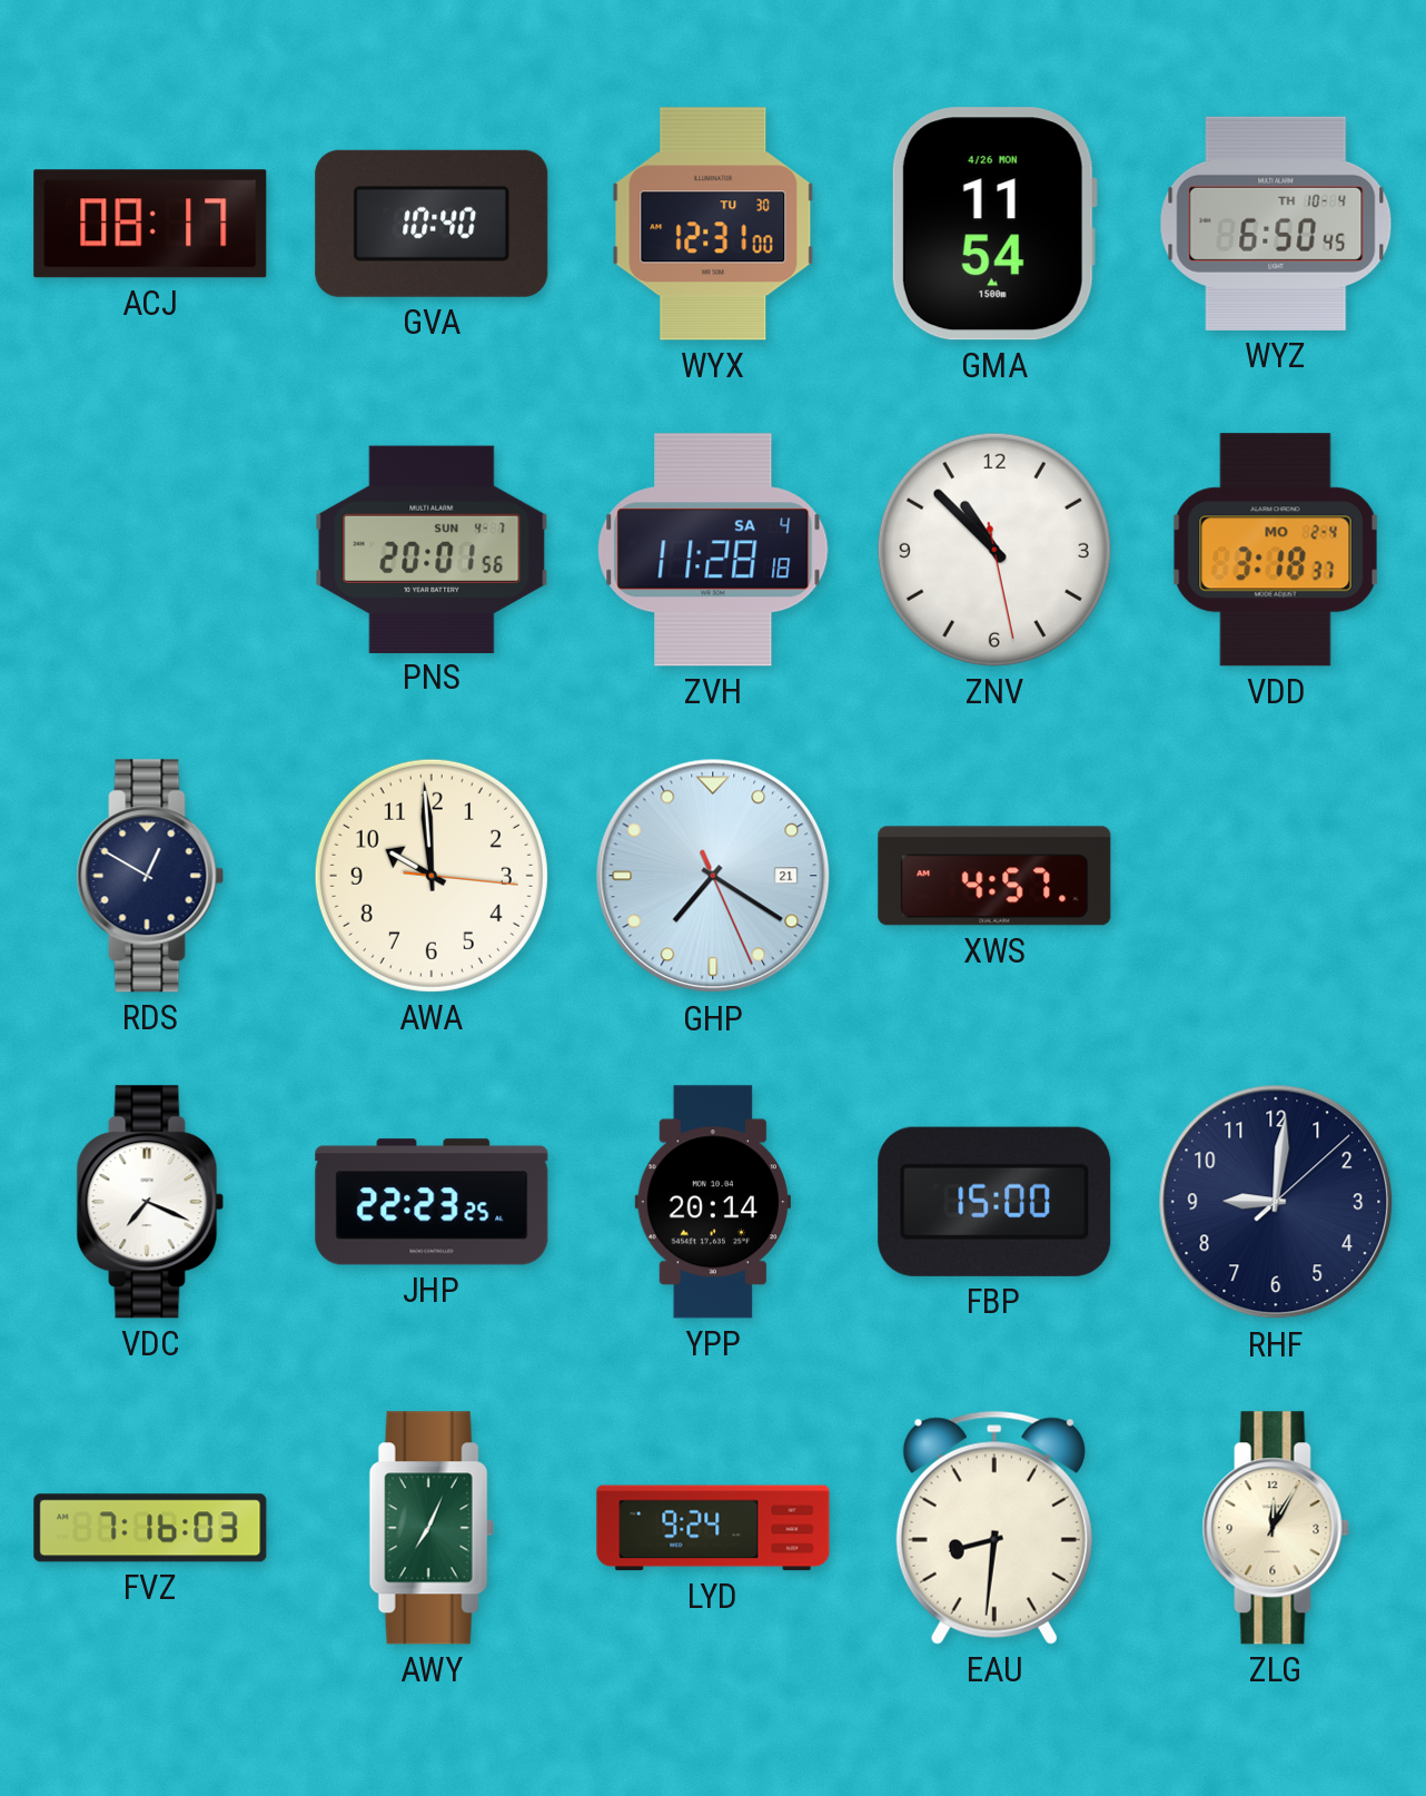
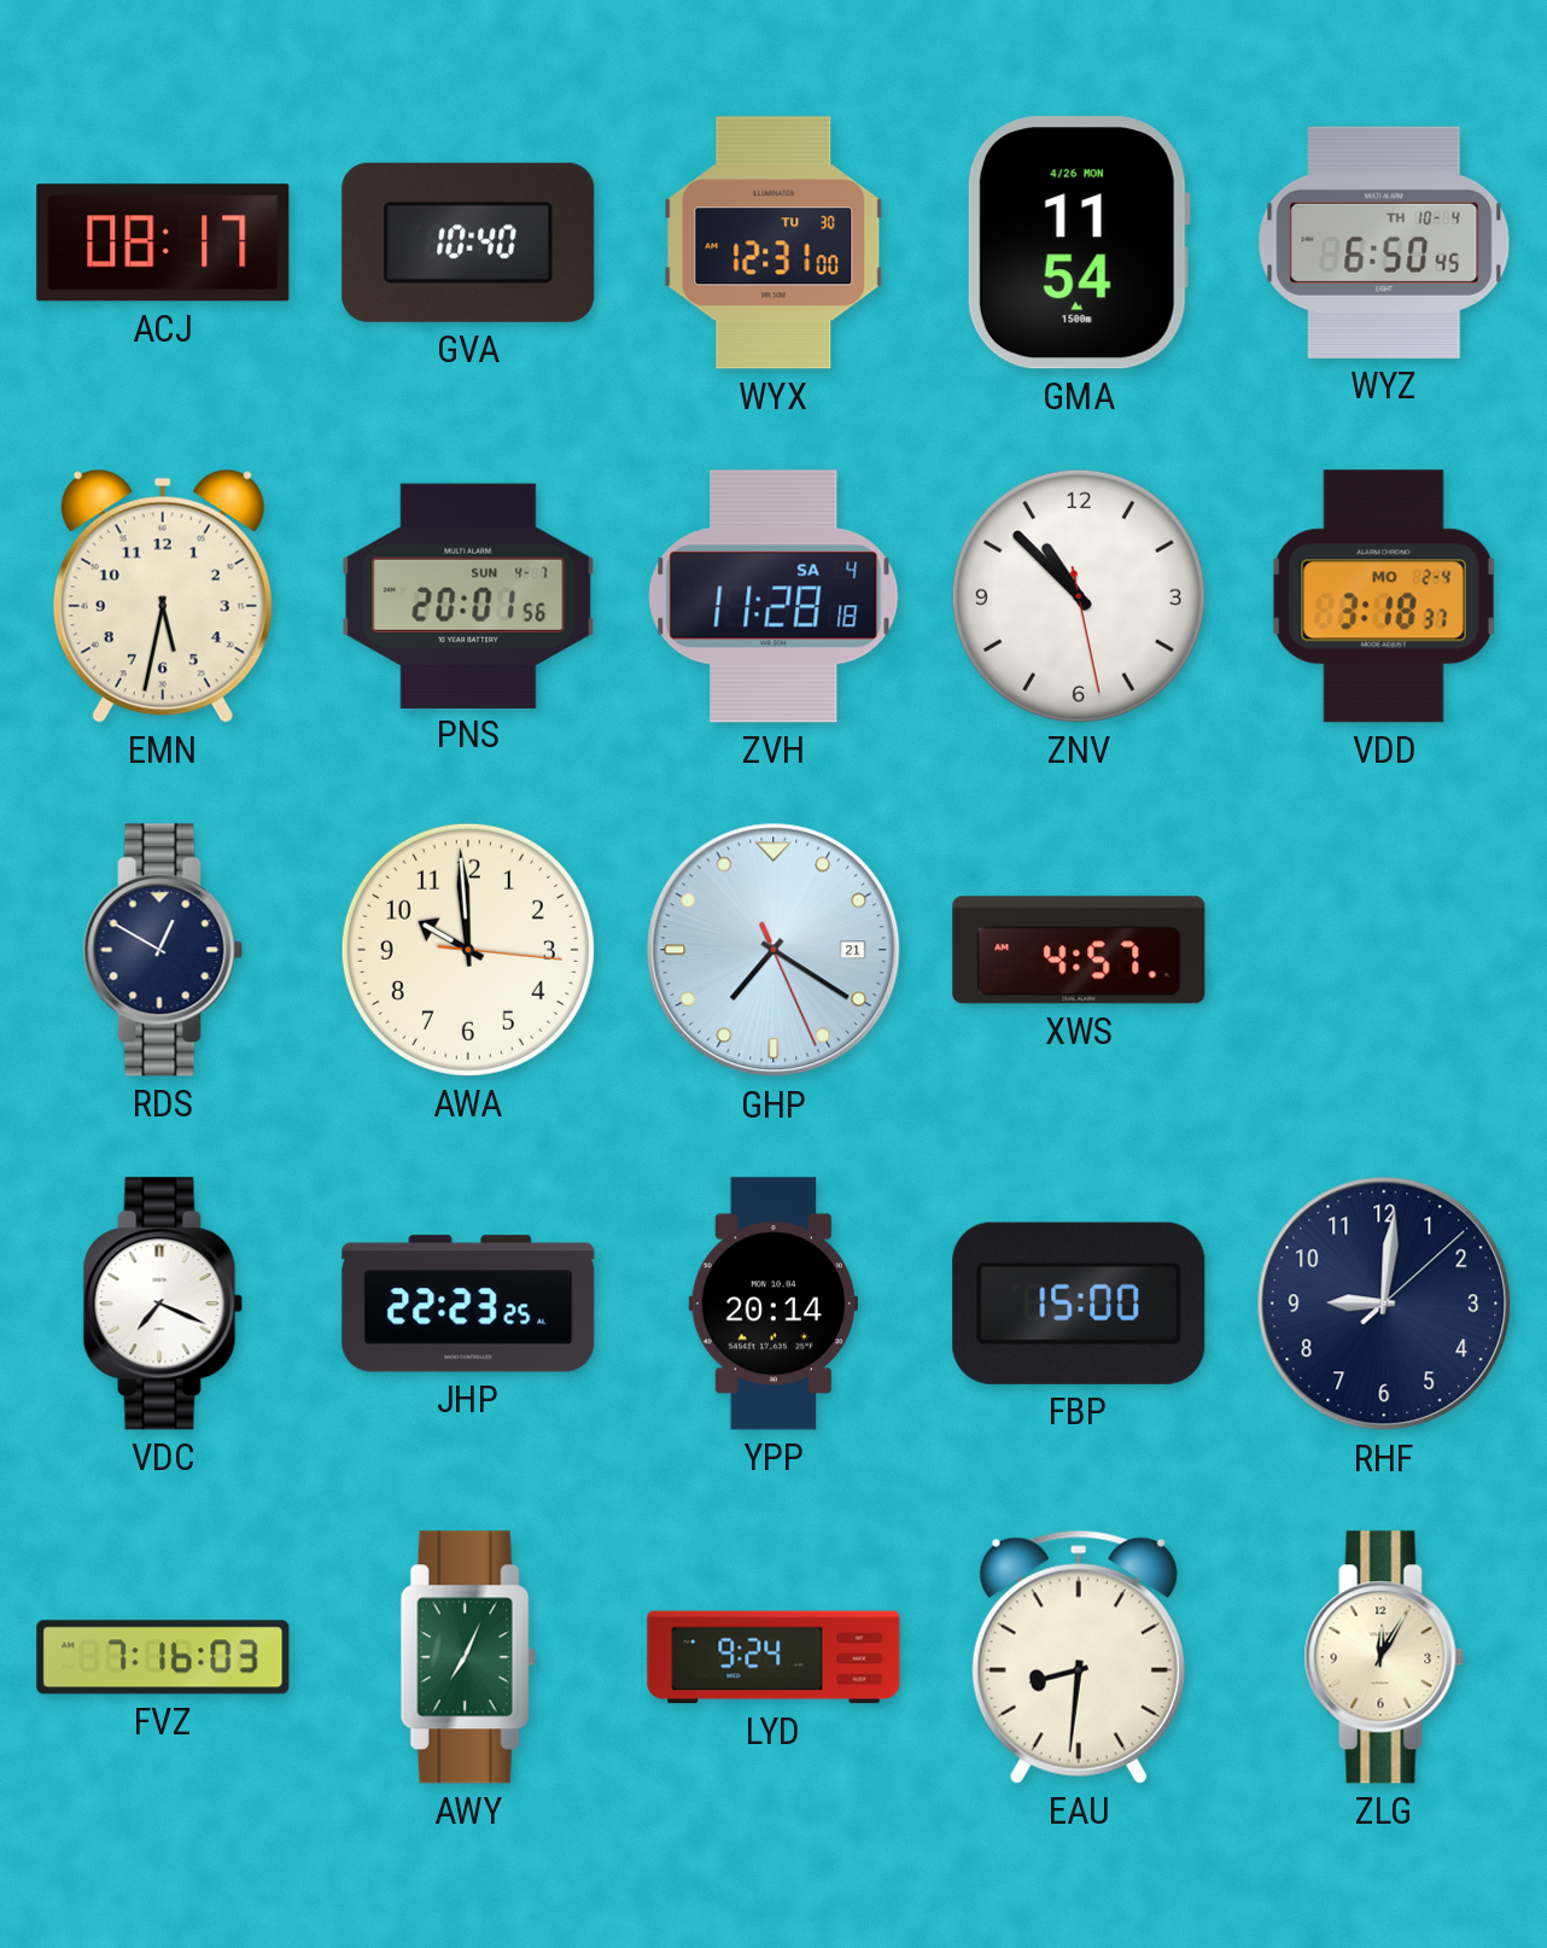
EMN: none -> 5:32
